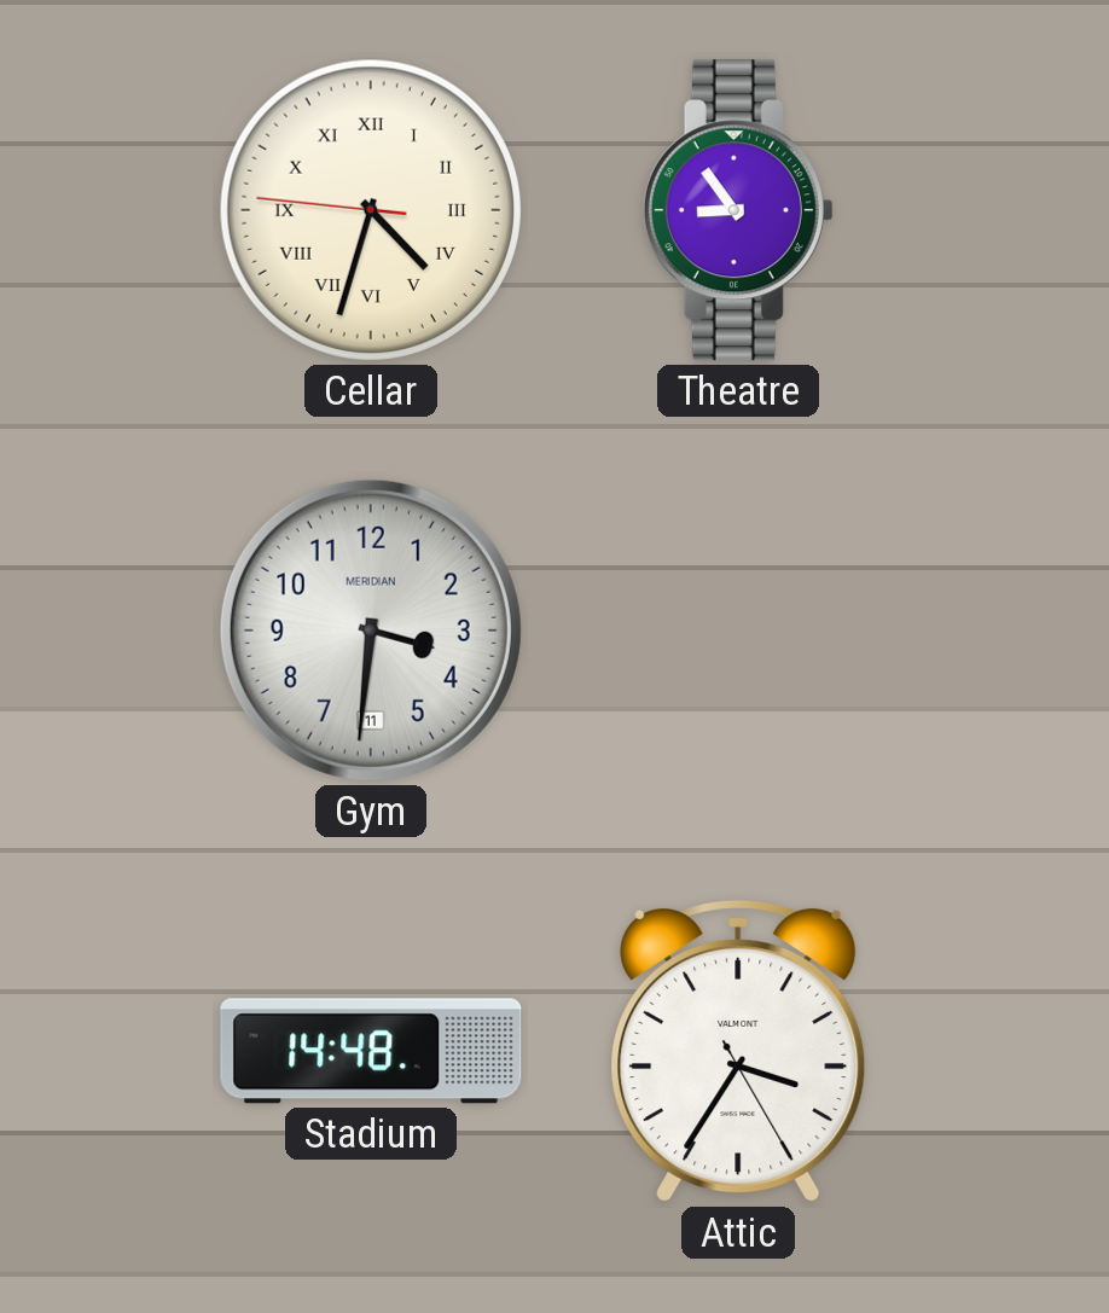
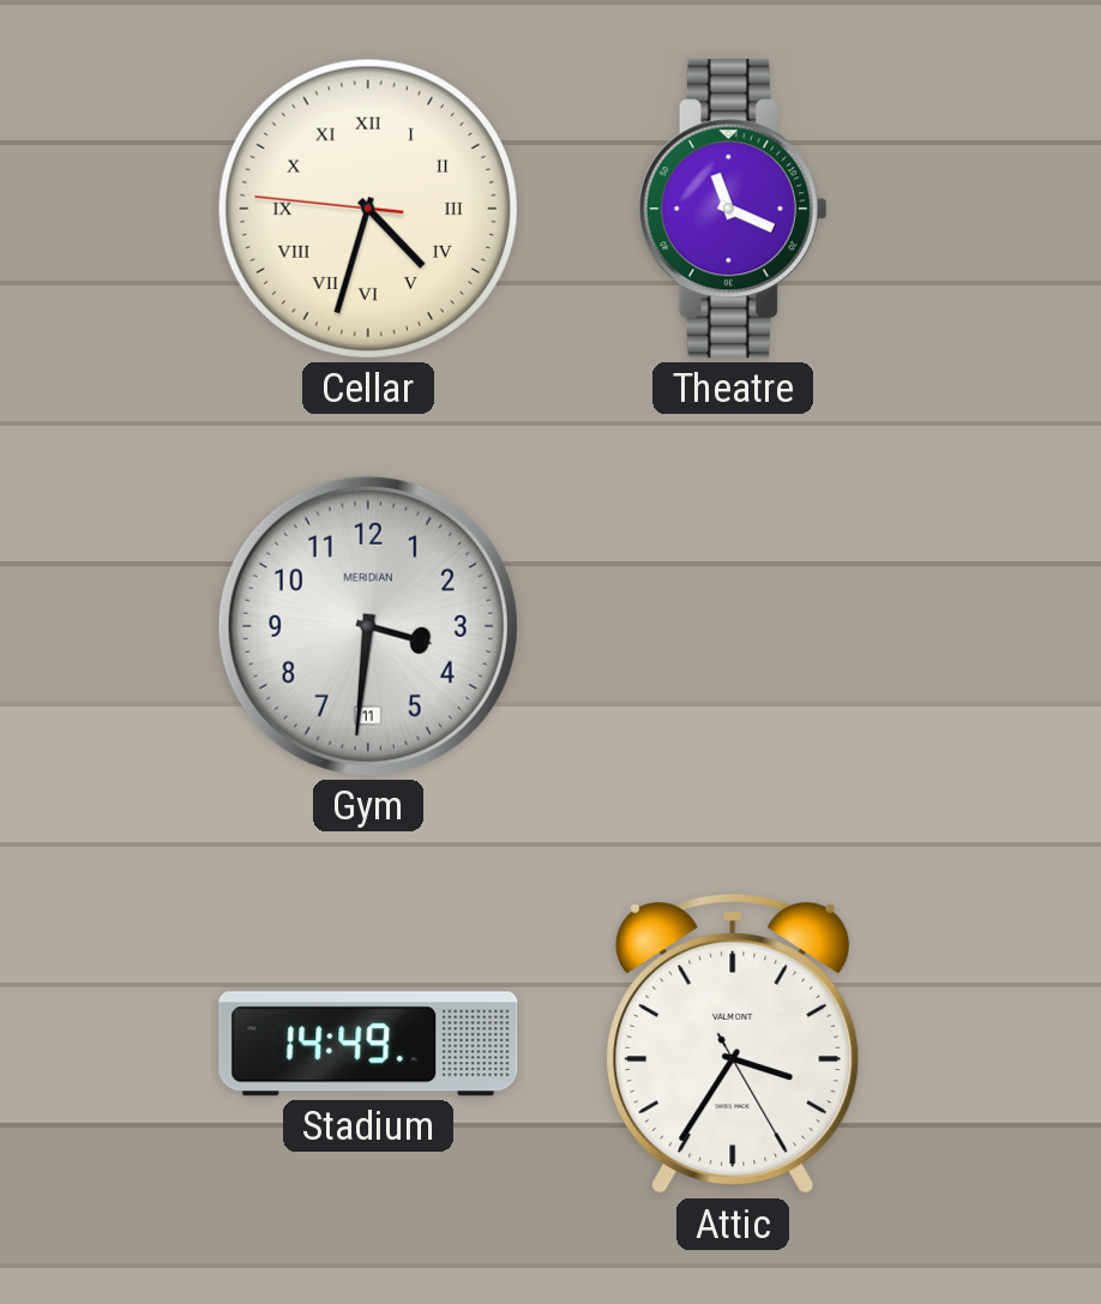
Theatre: 8:54 -> 11:19
Stadium: 14:48 -> 14:49
